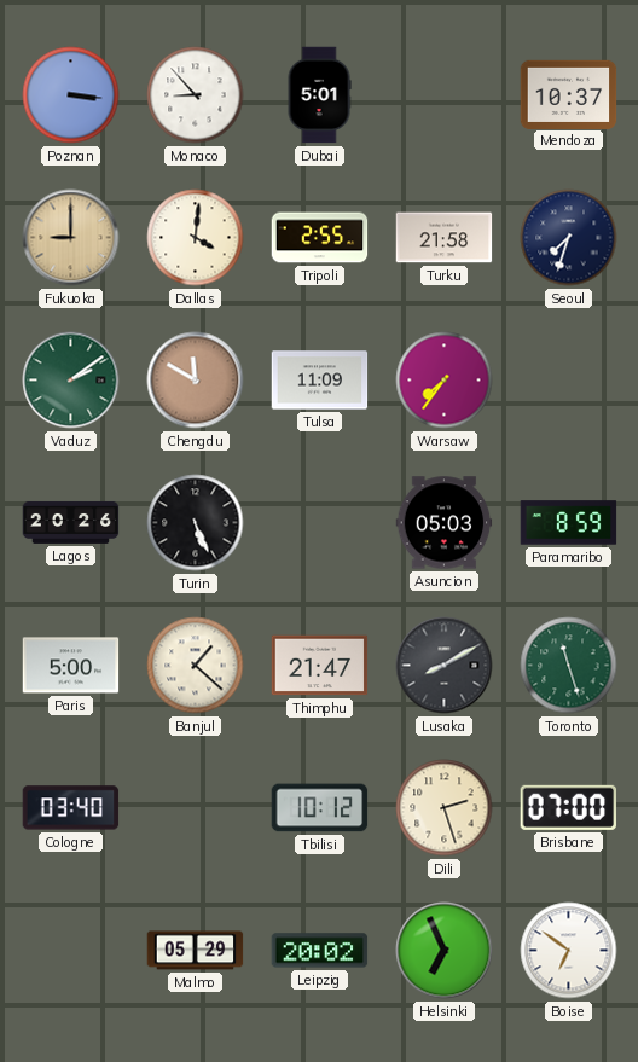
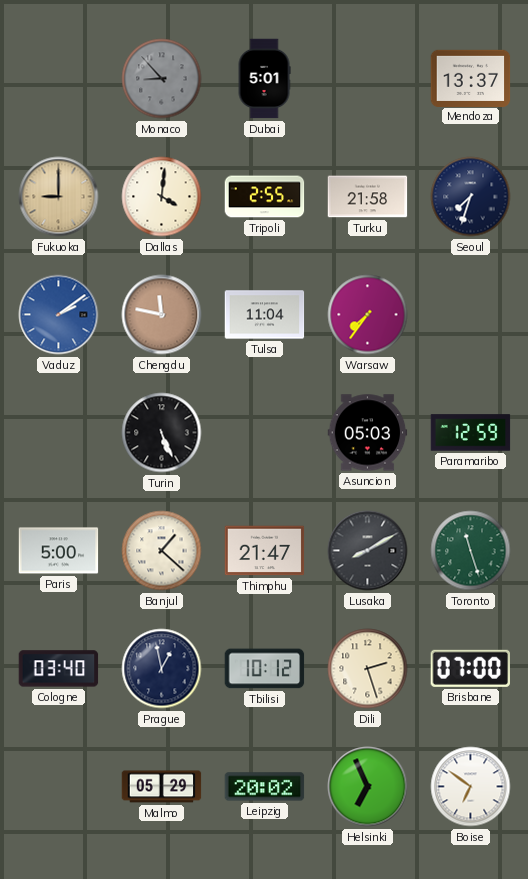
Poznan: 3:16 -> none
Monaco dial: white -> grey
Mendoza: 10:37 -> 13:37
Vaduz dial: green -> blue
Chengdu: 11:50 -> 11:47
Tulsa: 11:09 -> 11:04
Lagos: 20:26 -> none
Paramaribo: 8:59 -> 12:59
Prague: none -> 12:58
